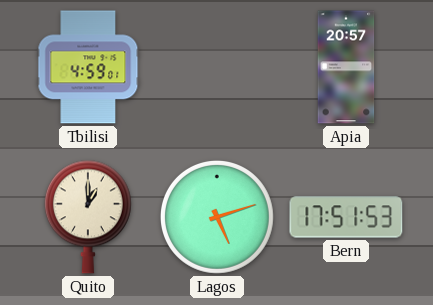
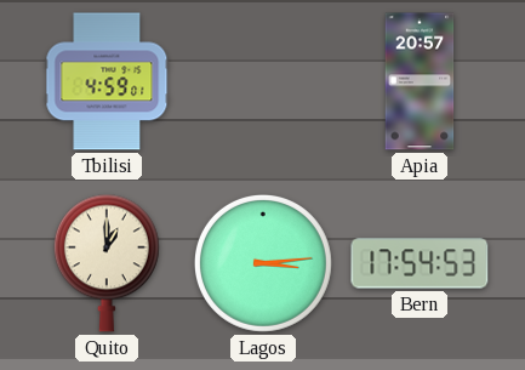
Lagos: 5:12 -> 3:14
Bern: 17:51 -> 17:54
